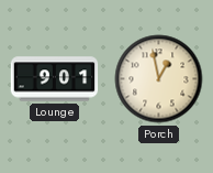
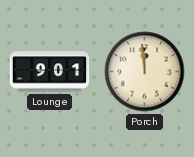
Porch: 12:58 -> 11:59
